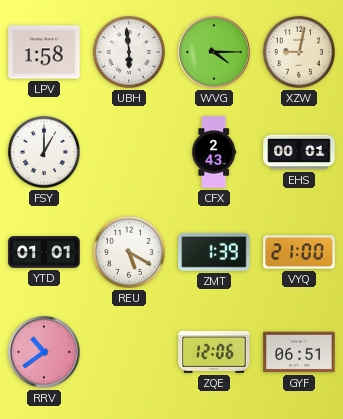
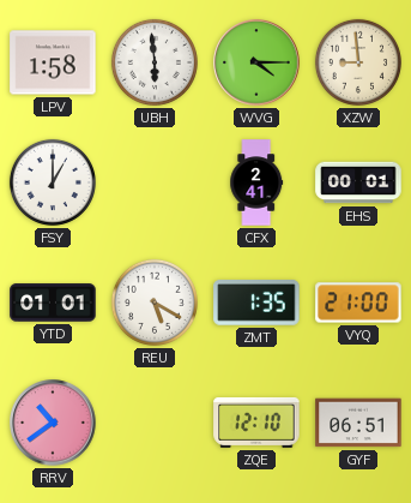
XZW: 9:02 -> 8:59
CFX: 2:43 -> 2:41
ZMT: 1:39 -> 1:35
ZQE: 12:06 -> 12:10
